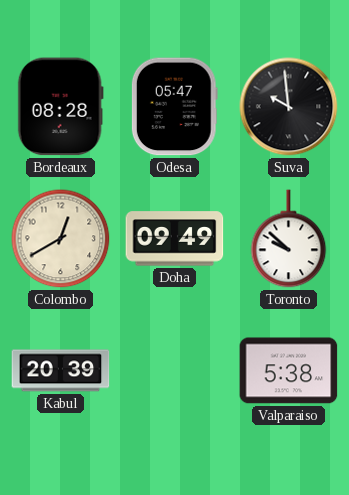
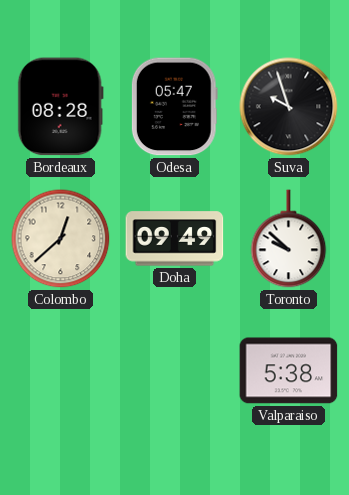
Suva: 9:59 -> 9:57
Colombo: 12:40 -> 12:38
Kabul: 20:39 -> none
